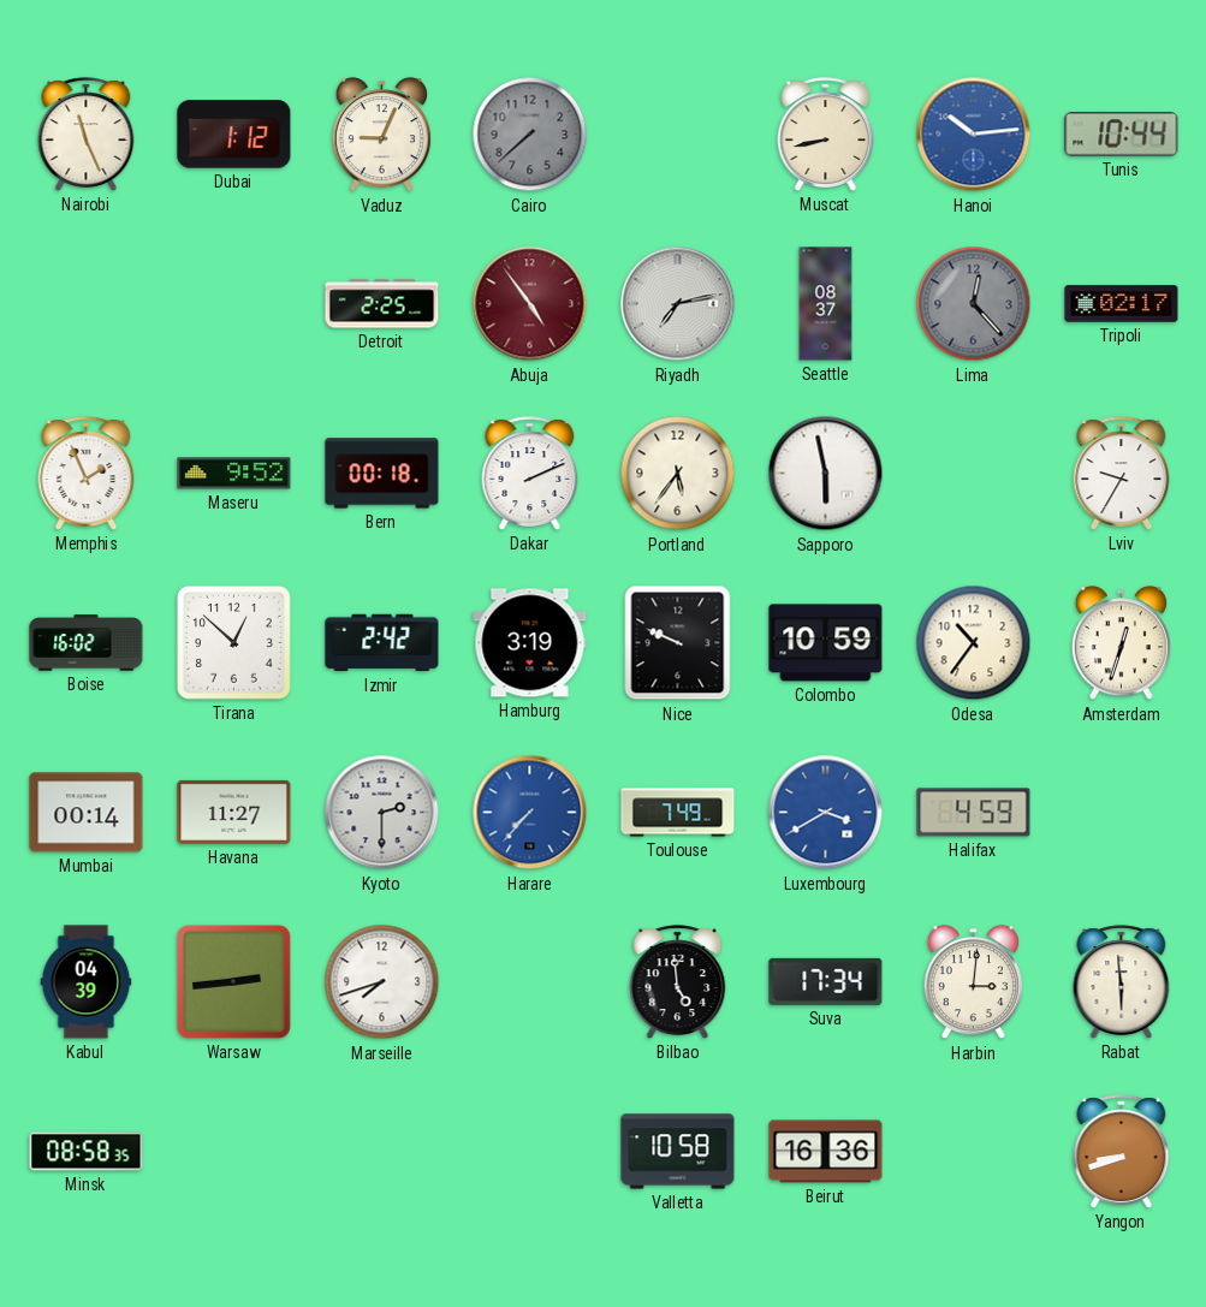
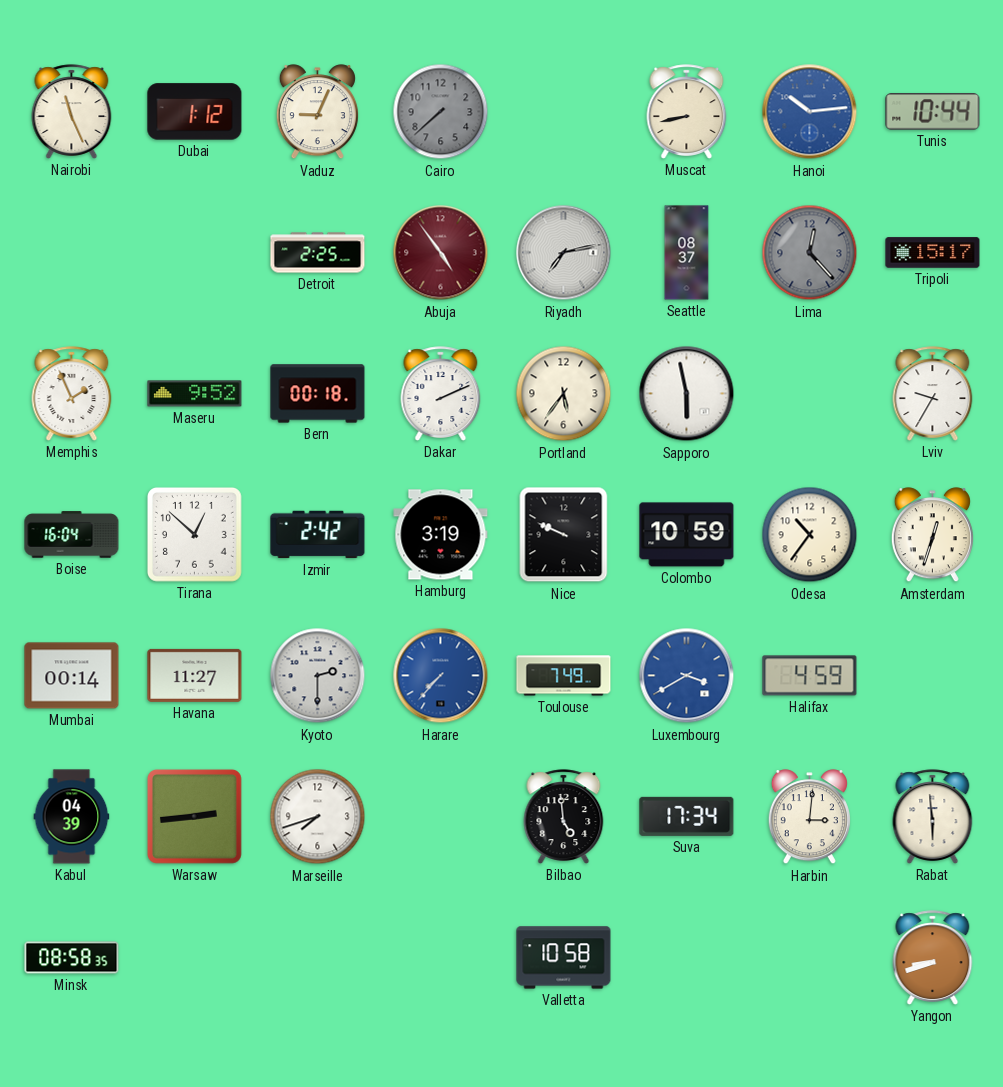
Tripoli: 02:17 -> 15:17
Boise: 16:02 -> 16:04
Beirut: 16:36 -> none
